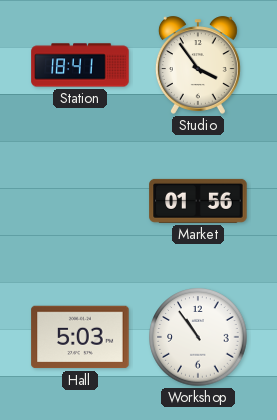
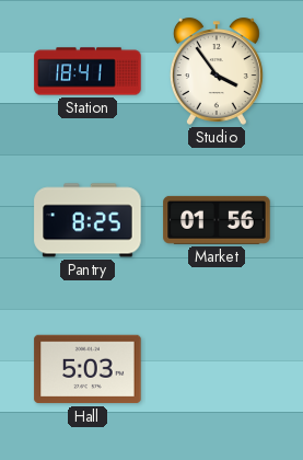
Pantry: none -> 8:25
Workshop: 10:54 -> none
